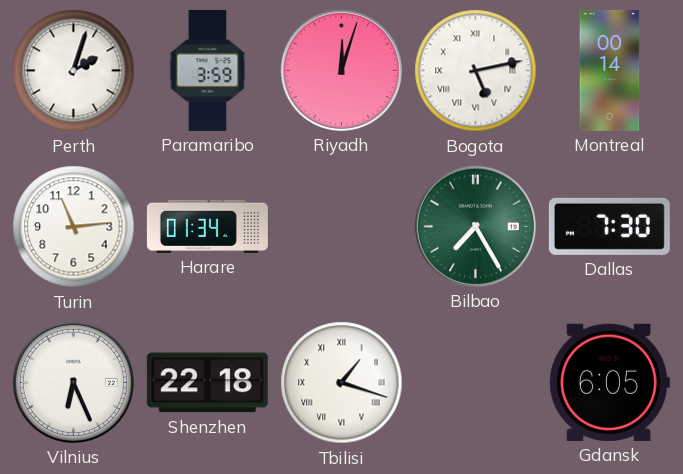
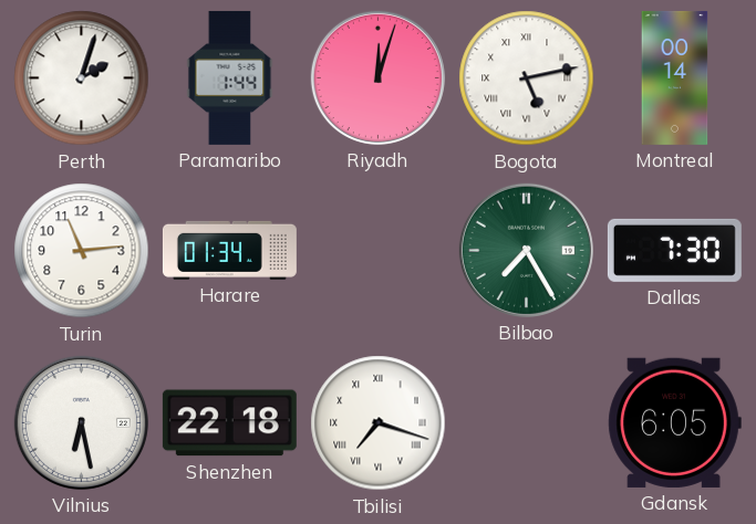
Paramaribo: 3:59 -> 1:44
Vilnius: 6:26 -> 6:28
Tbilisi: 1:18 -> 7:18
